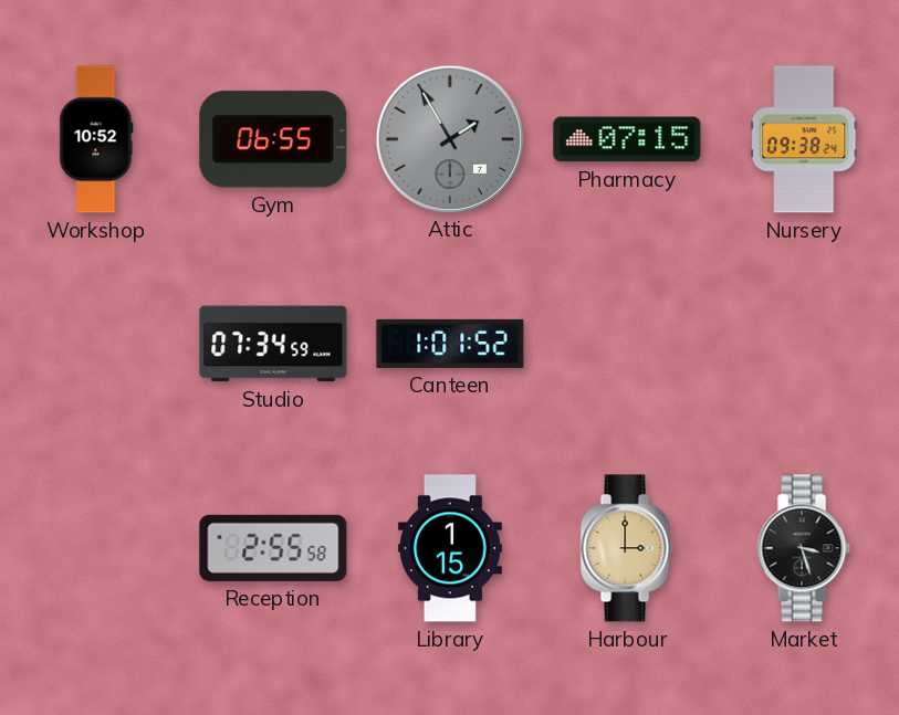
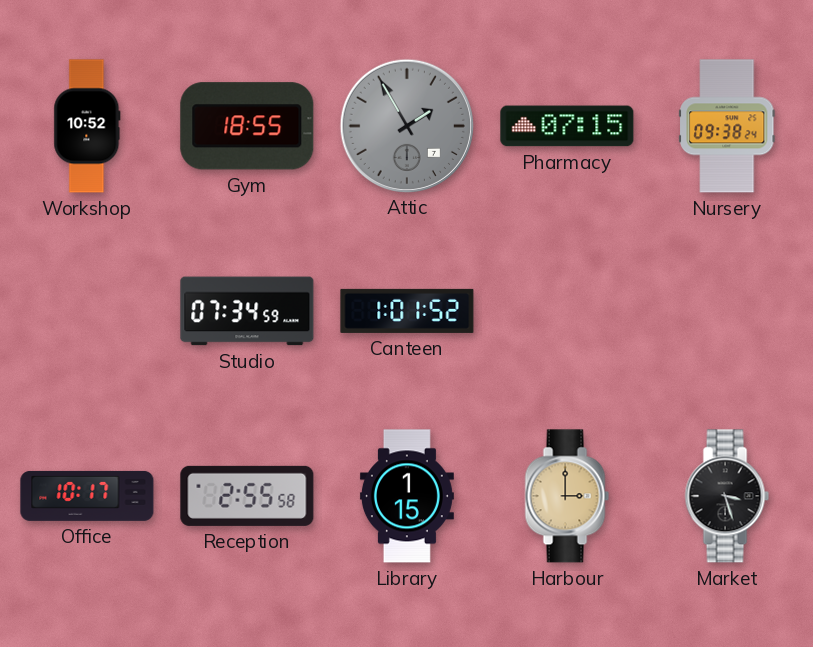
Gym: 06:55 -> 18:55
Office: none -> 10:17
